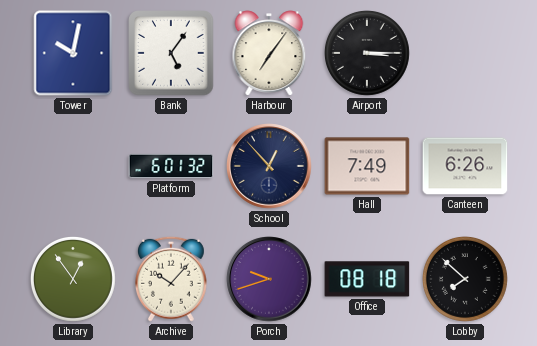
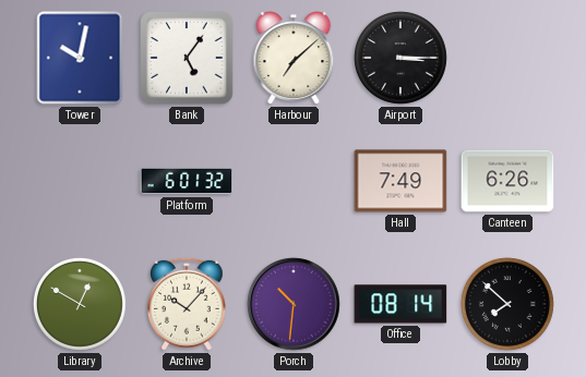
Harbour: 7:06 -> 7:08
School: 12:53 -> none
Library: 12:54 -> 12:50
Porch: 9:42 -> 10:31
Office: 08:18 -> 08:14
